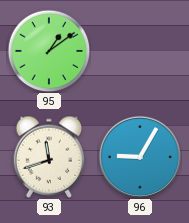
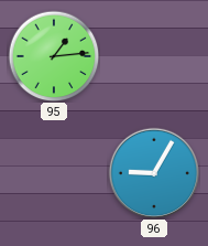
95: 1:09 -> 1:14
93: 11:42 -> none
